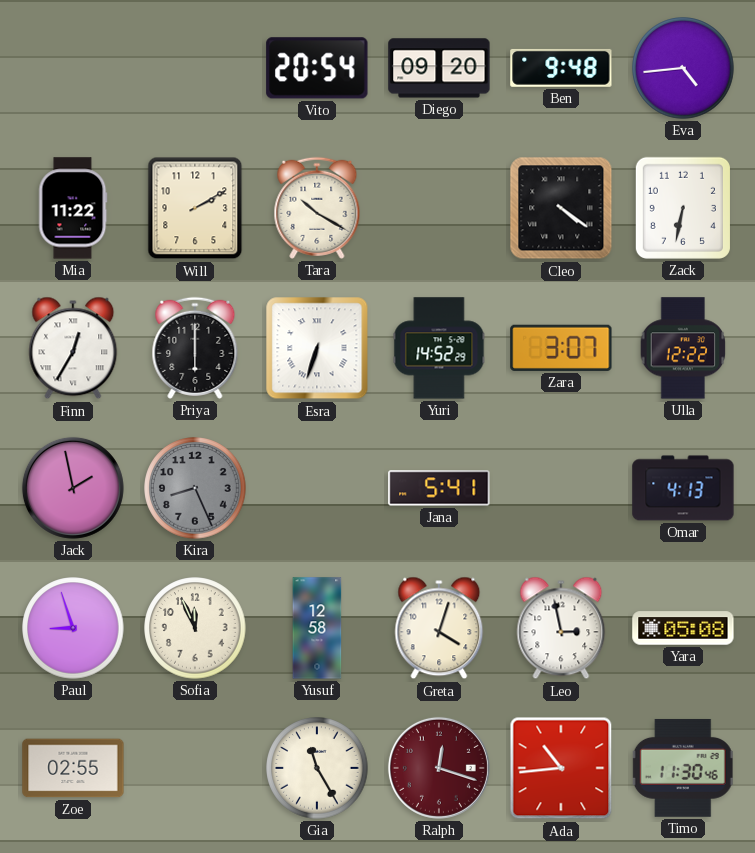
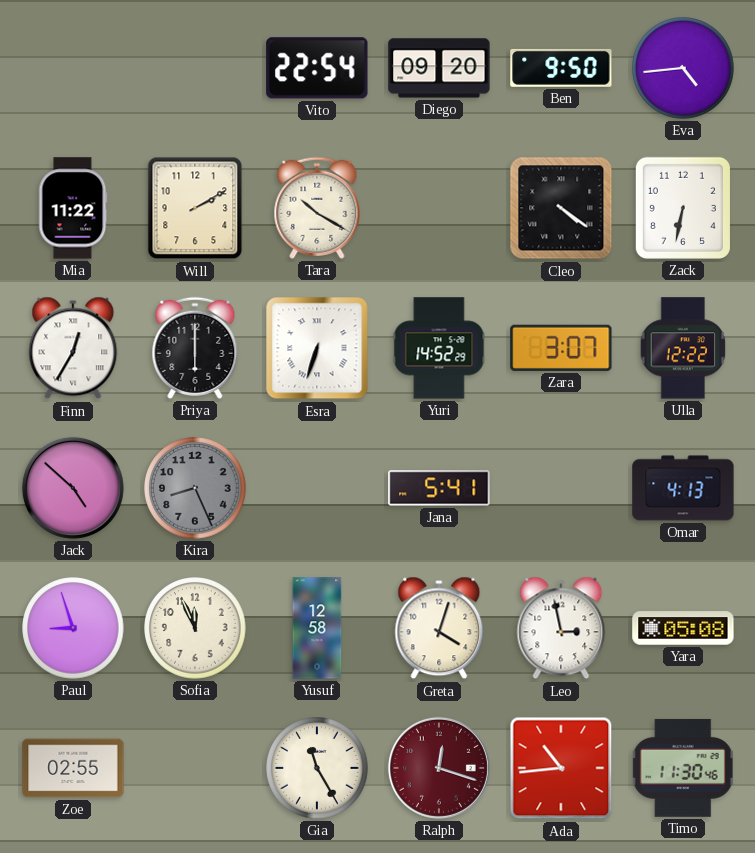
Vito: 20:54 -> 22:54
Ben: 9:48 -> 9:50
Jack: 1:58 -> 4:52
